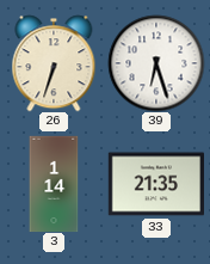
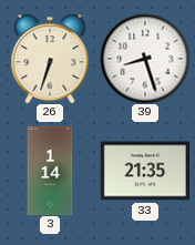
39: 6:27 -> 8:27
